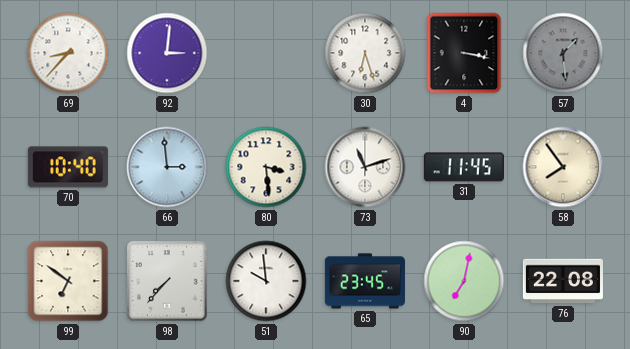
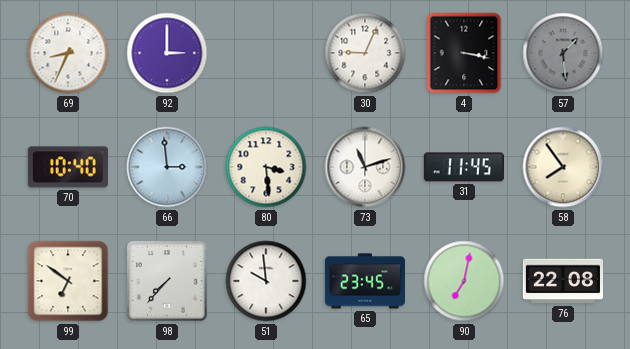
69: 8:37 -> 8:34
92: 3:01 -> 3:00
30: 6:27 -> 9:04
